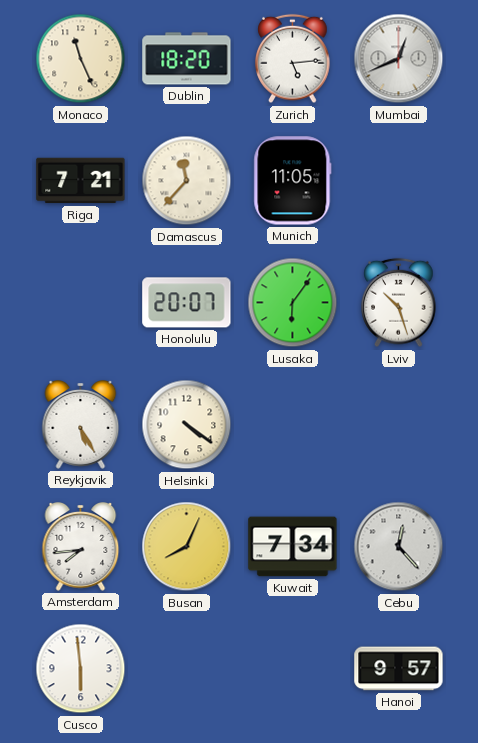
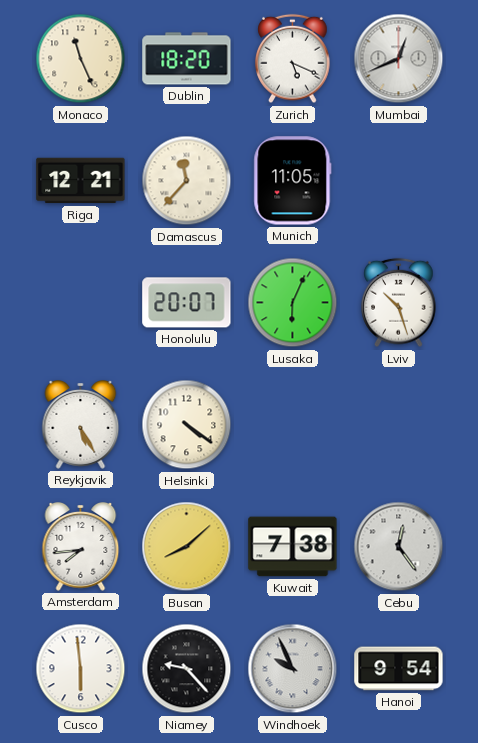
Zurich: 5:14 -> 5:19
Riga: 7:21 -> 12:21
Lusaka: 6:06 -> 6:04
Busan: 8:04 -> 8:08
Kuwait: 7:34 -> 7:38
Cebu: 12:23 -> 12:24
Niamey: none -> 9:23
Windhoek: none -> 9:56
Hanoi: 9:57 -> 9:54
